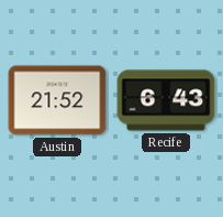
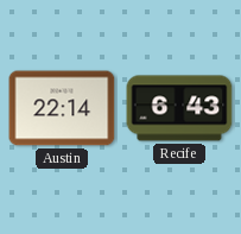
Austin: 21:52 -> 22:14
